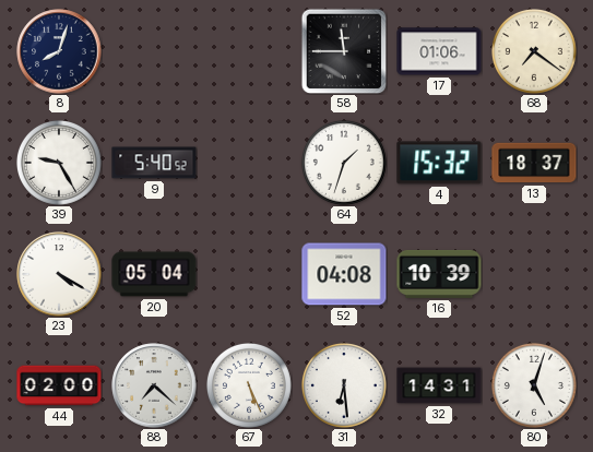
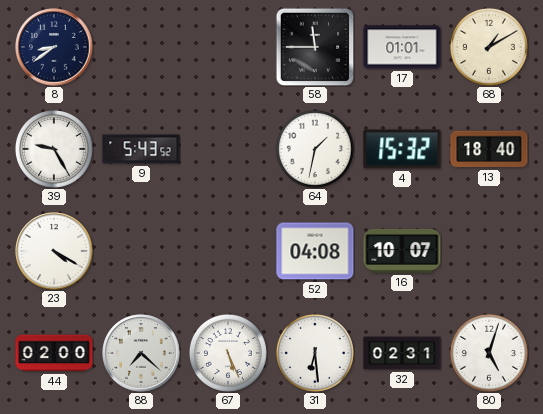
8: 8:03 -> 8:39
17: 01:06 -> 01:01
68: 7:21 -> 1:10
9: 5:40 -> 5:43
64: 1:33 -> 1:32
13: 18:37 -> 18:40
20: 05:04 -> none
16: 10:39 -> 10:07
32: 14:31 -> 02:31
